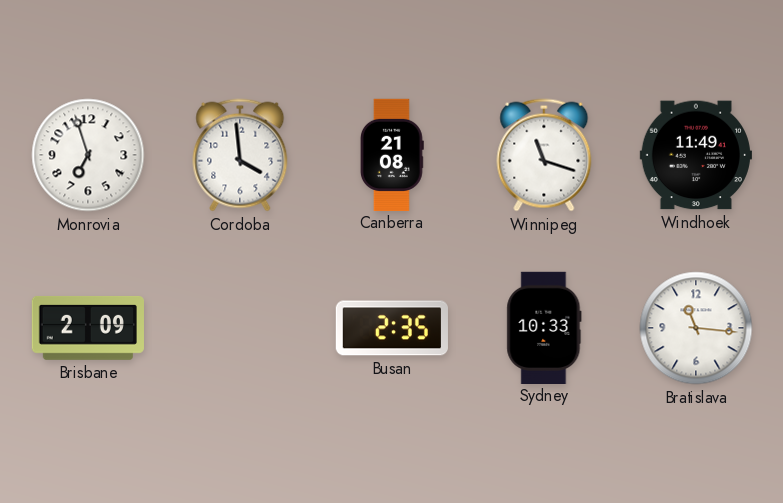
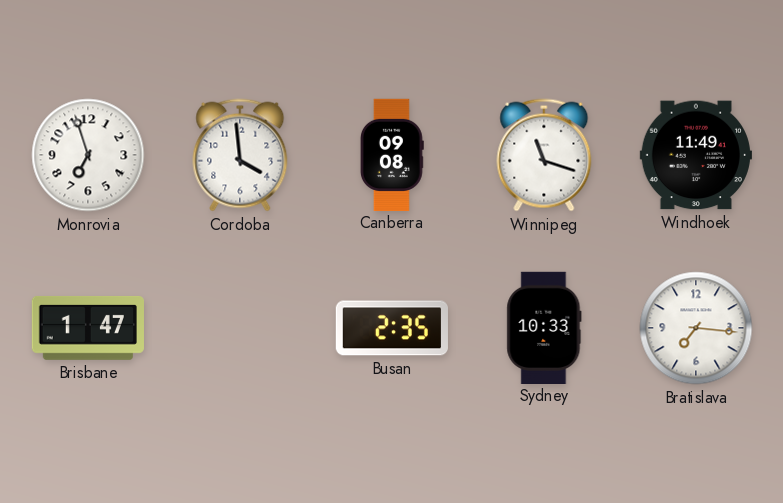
Canberra: 21:08 -> 09:08
Brisbane: 2:09 -> 1:47
Bratislava: 11:16 -> 7:16
